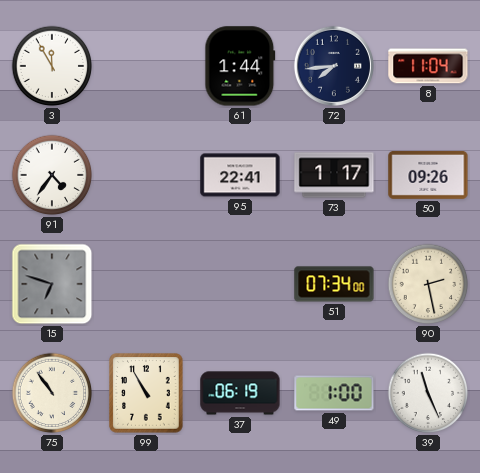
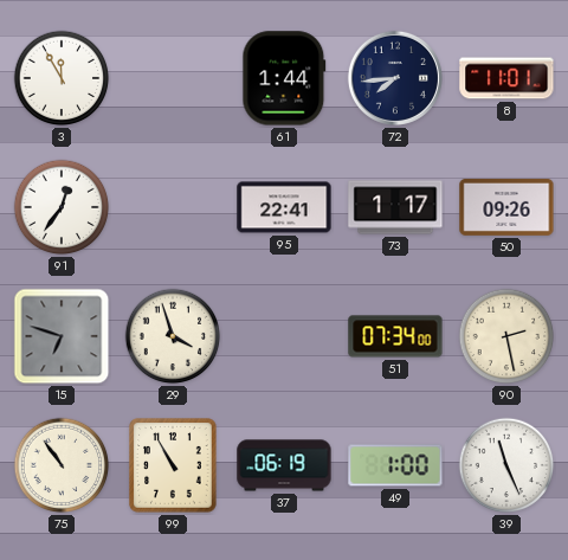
8: 11:04 -> 11:01
91: 4:36 -> 12:36
29: none -> 3:57
